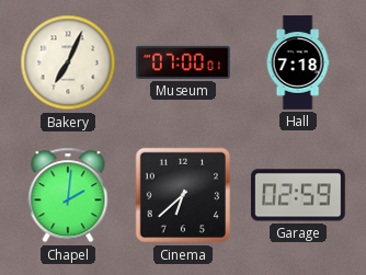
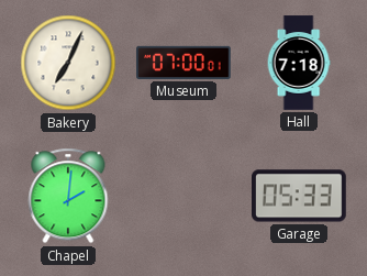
Cinema: 6:38 -> none
Garage: 02:59 -> 05:33
